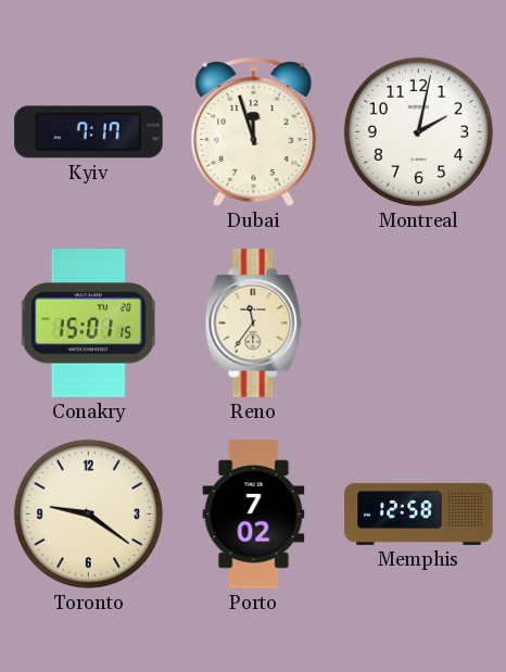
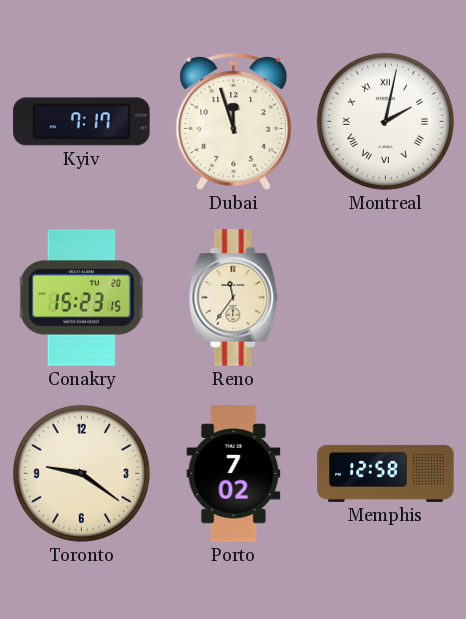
Montreal numerals: Arabic -> Roman
Conakry: 15:01 -> 15:23
